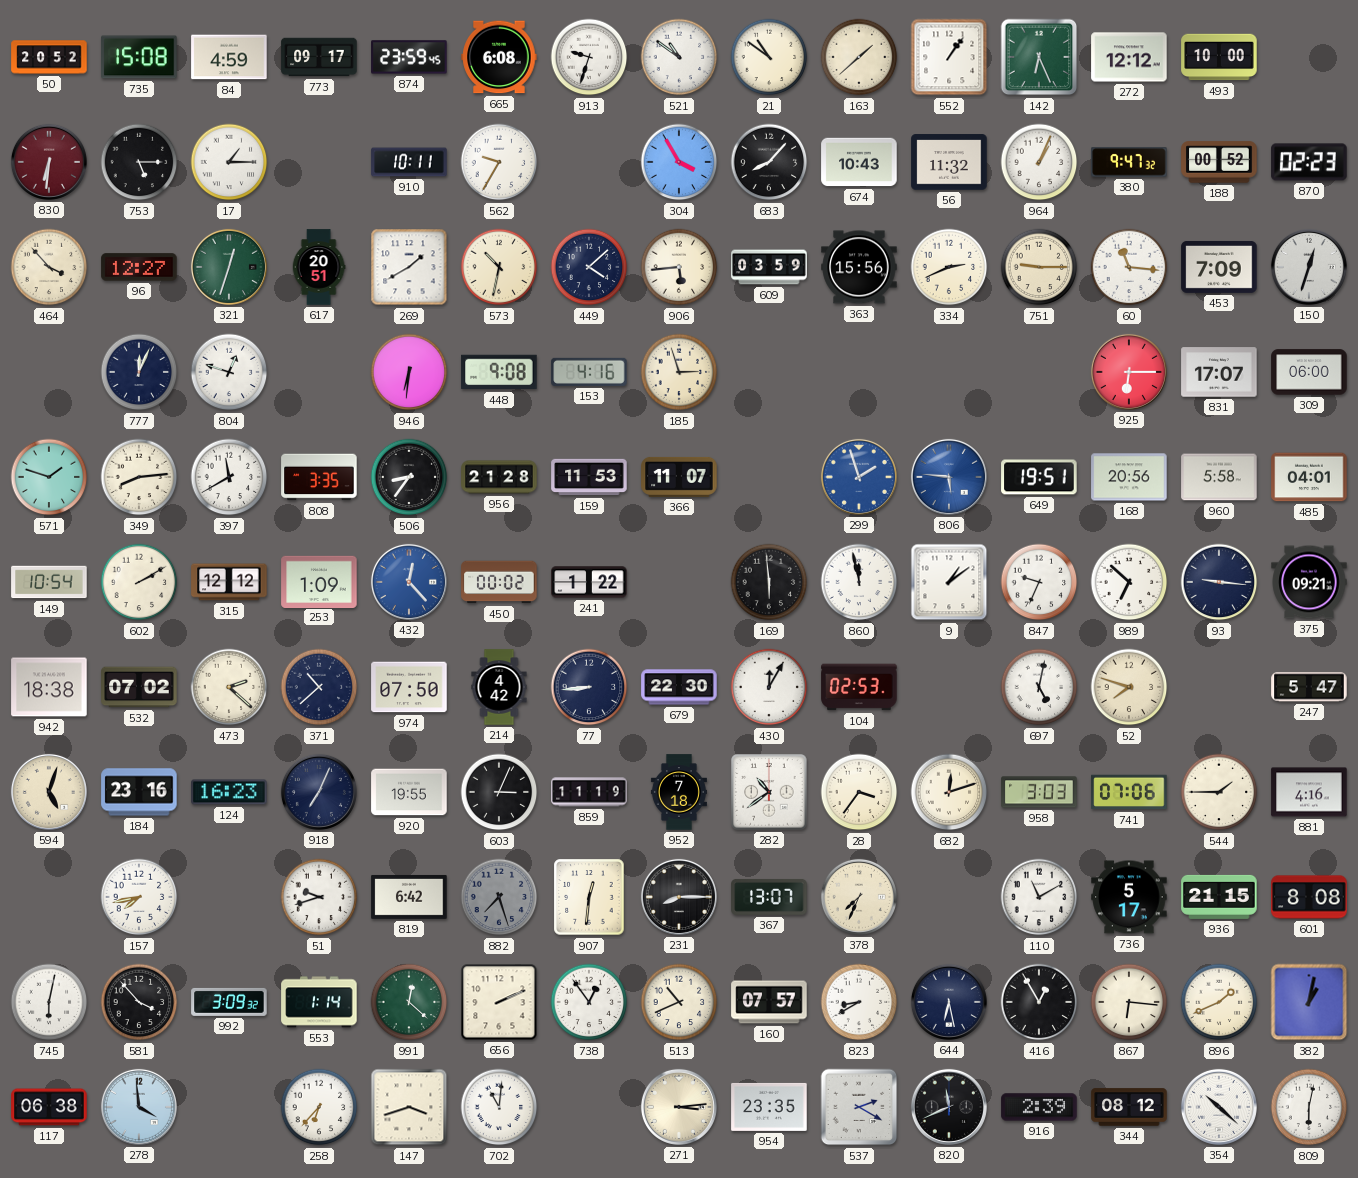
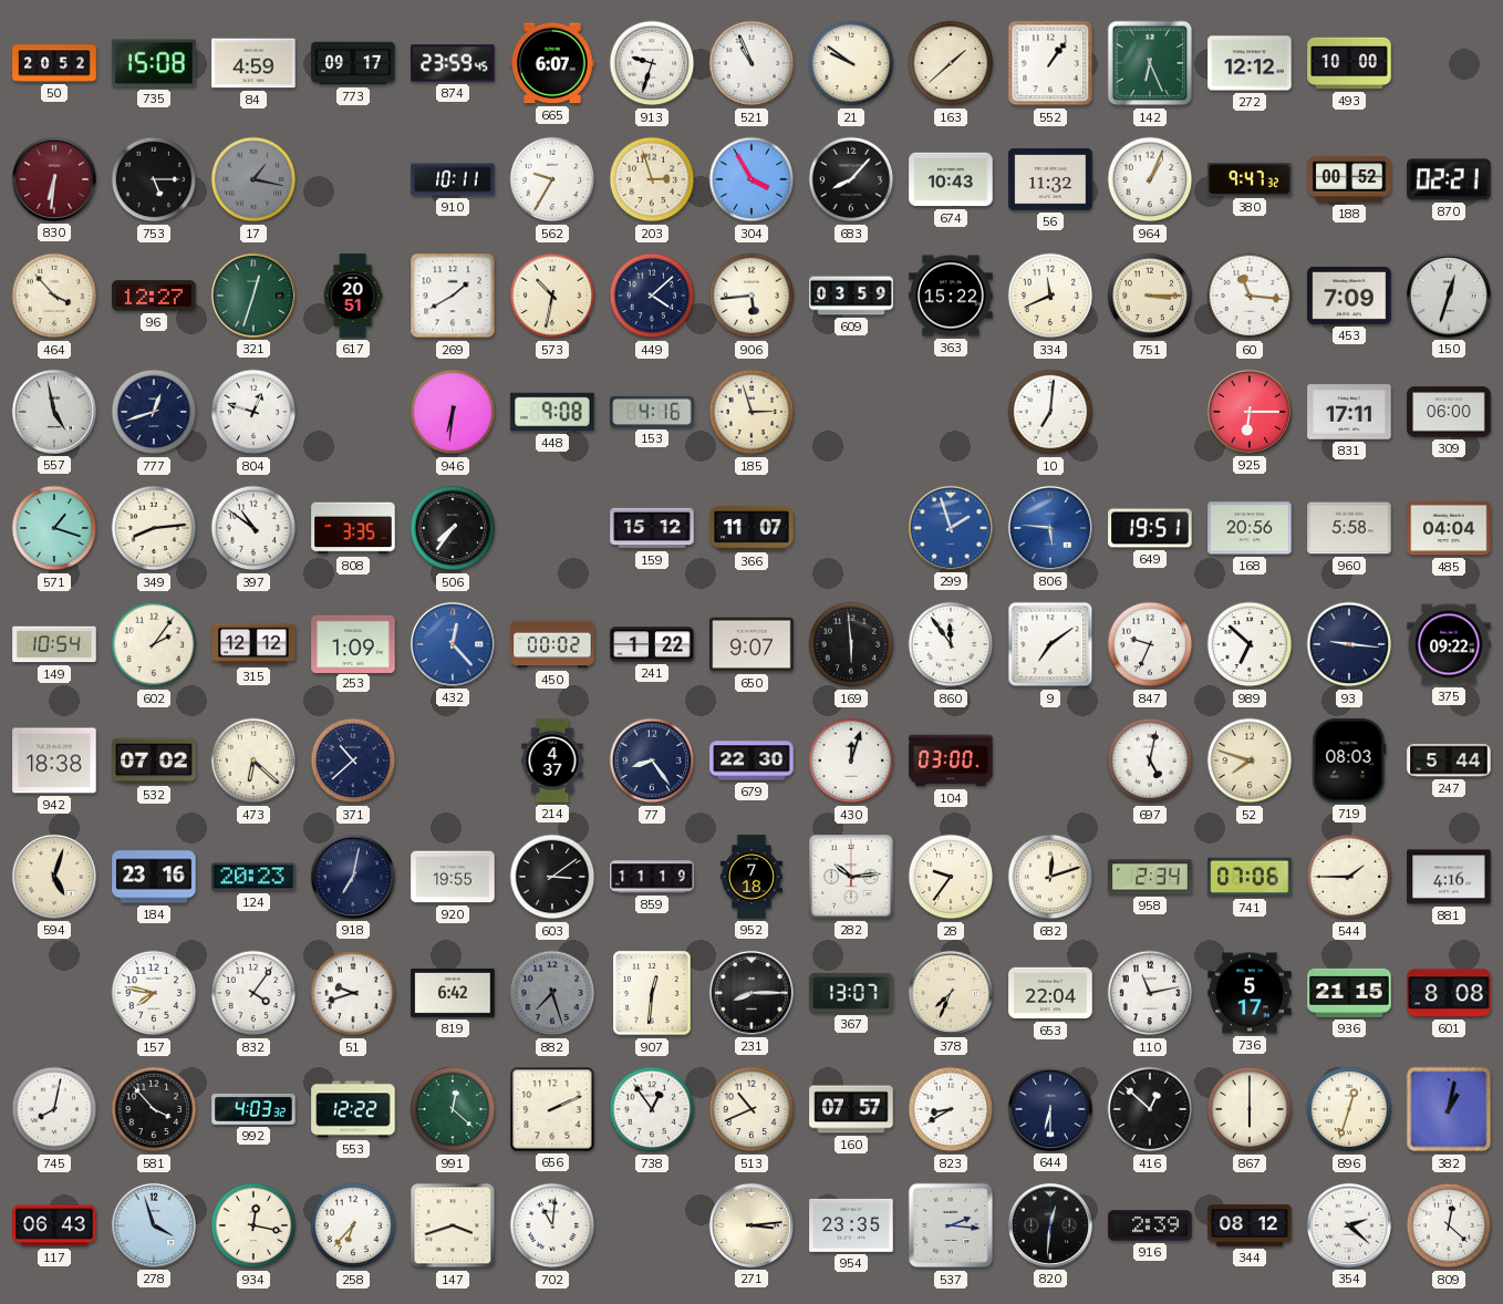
665: 6:08 -> 6:07
521: 10:51 -> 10:56
21: 10:51 -> 9:51
17: 1:15 -> 1:17
17 dial: white -> grey
203: none -> 2:57
870: 02:23 -> 02:21
363: 15:56 -> 15:22
334: 2:41 -> 11:41
751: 9:15 -> 3:15
557: none -> 4:58
777: 12:04 -> 12:42
10: none -> 7:01
831: 17:07 -> 17:11
571: 1:48 -> 1:18
397: 11:40 -> 10:51
506: 8:36 -> 7:36
956: 21:28 -> none
159: 11:53 -> 15:12
485: 04:01 -> 04:04
602: 2:10 -> 2:06
650: none -> 9:07
860: 11:58 -> 11:54
9: 1:09 -> 7:09
375: 09:21 -> 09:22
473: 2:22 -> 6:22
974: 07:50 -> none
214: 4:42 -> 4:37
77: 8:44 -> 8:24
430: 12:05 -> 12:03
104: 02:53 -> 03:00
719: none -> 08:03
247: 5:47 -> 5:44
124: 16:23 -> 20:23
918: 7:04 -> 7:02
603: 3:04 -> 3:09
282: 10:39 -> 10:14
28: 3:36 -> 9:36
958: 3:03 -> 2:34
157: 7:43 -> 7:47
832: none -> 4:06
653: none -> 22:04
110: 11:10 -> 11:13
745: 6:02 -> 8:02
992: 3:09 -> 4:03
553: 1:14 -> 12:22
644: 6:28 -> 6:30
416: 12:55 -> 12:52
867: 6:16 -> 6:00
896: 1:41 -> 12:33
117: 06:38 -> 06:43
278: 3:59 -> 3:57
934: none -> 12:17
537: 2:20 -> 2:16
820: 11:41 -> 12:31
354: 10:22 -> 2:22
809: 6:02 -> 12:22
